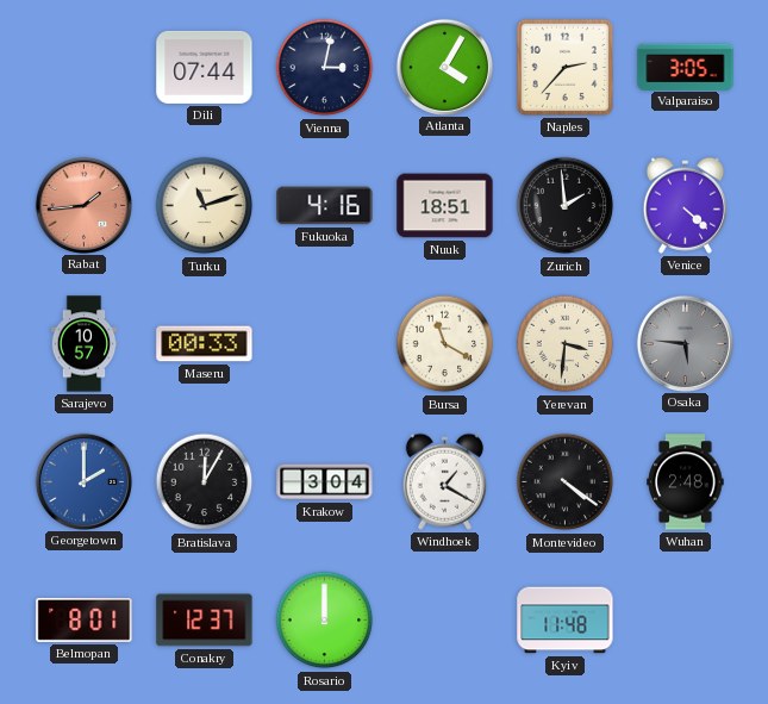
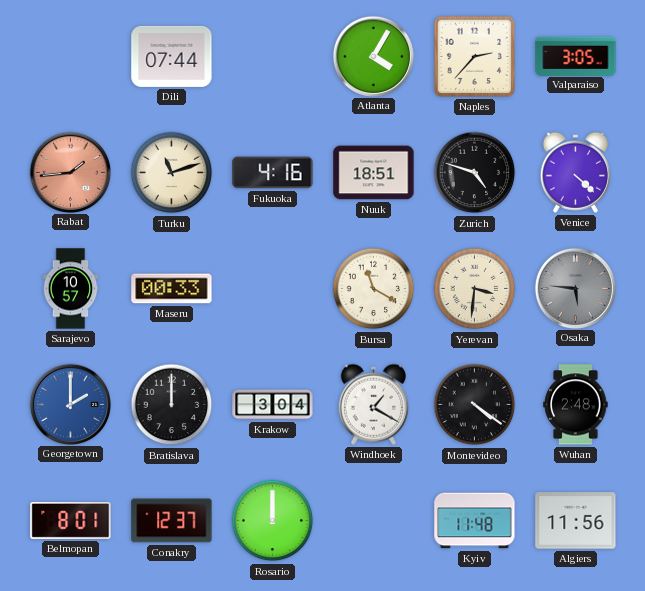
Vienna: 3:02 -> none
Zurich: 1:59 -> 4:48
Bratislava: 12:05 -> 12:00
Algiers: none -> 11:56
